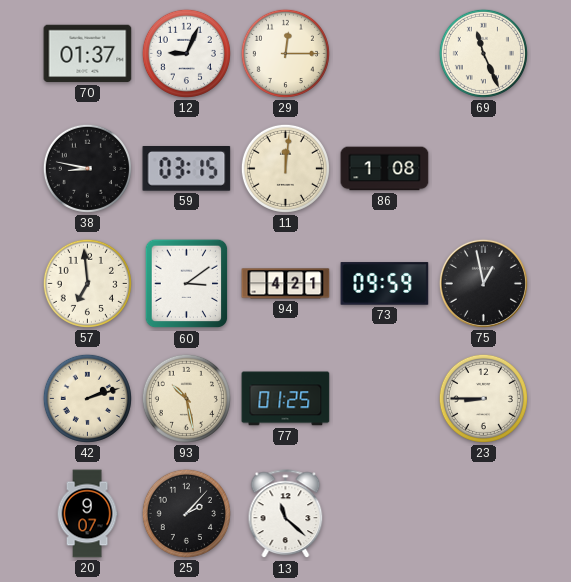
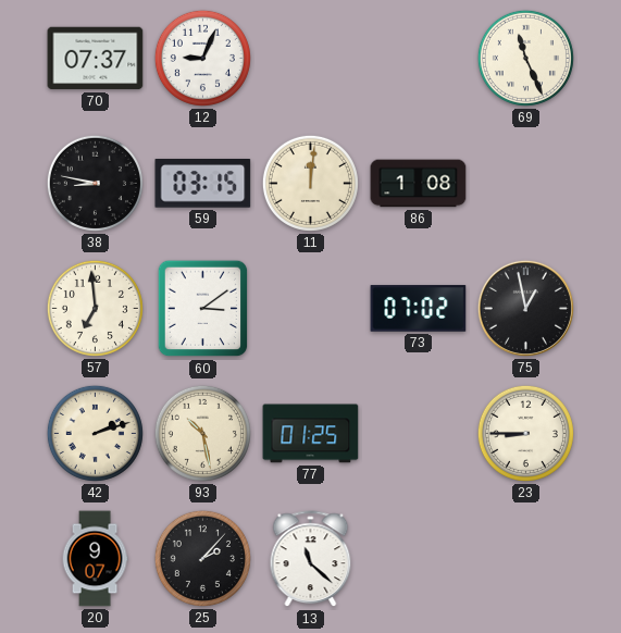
70: 01:37 -> 07:37
29: 12:15 -> none
94: 4:21 -> none
73: 09:59 -> 07:02
